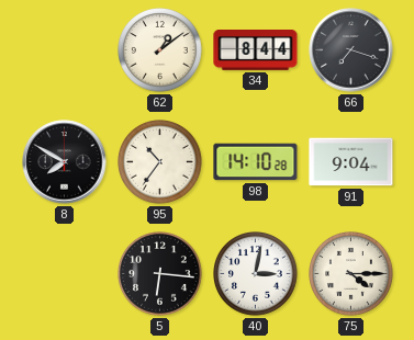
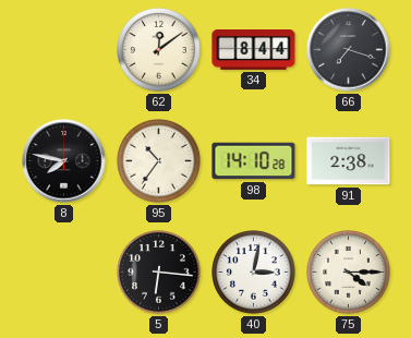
62: 1:09 -> 12:09
8: 7:50 -> 7:47
91: 9:04 -> 2:38
